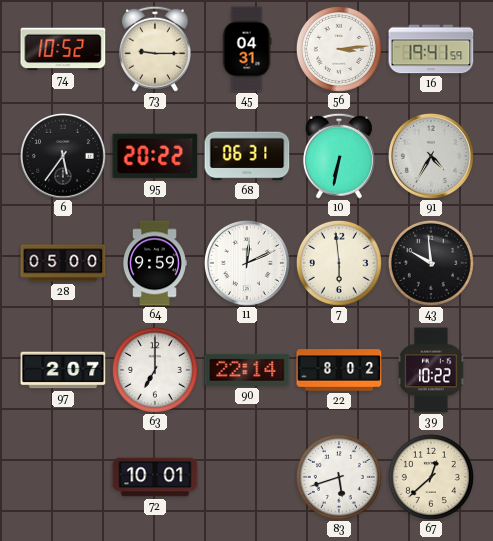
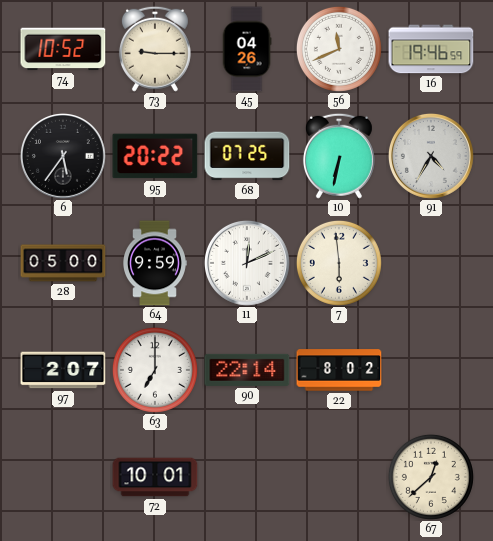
45: 04:31 -> 04:26
56: 3:14 -> 11:41
16: 19:41 -> 19:46
68: 06:31 -> 07:25
43: 9:59 -> none
39: 10:22 -> none
83: 5:42 -> none
